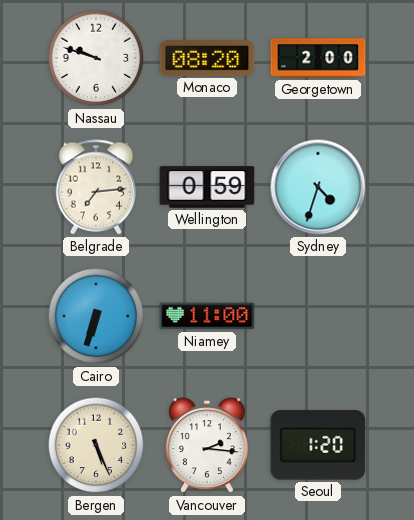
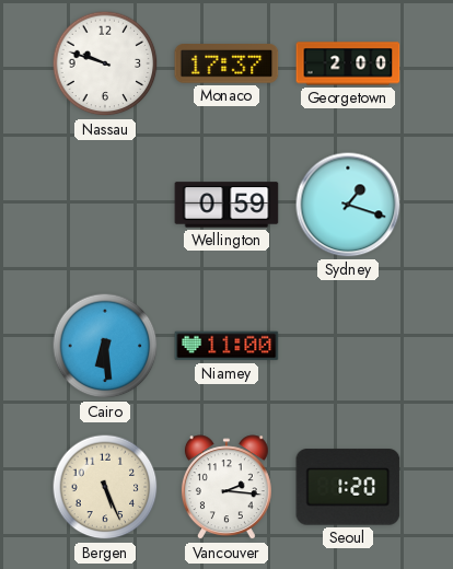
Monaco: 08:20 -> 17:37
Belgrade: 7:14 -> none
Sydney: 4:33 -> 1:18
Cairo: 6:33 -> 6:29
